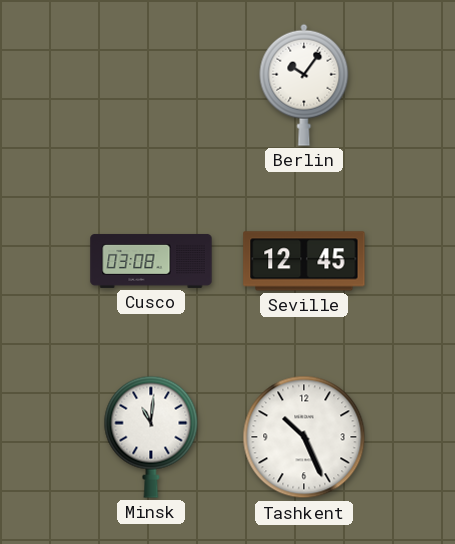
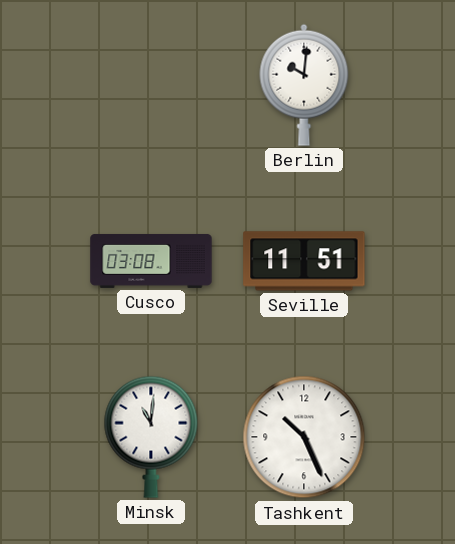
Berlin: 10:06 -> 10:01
Seville: 12:45 -> 11:51
